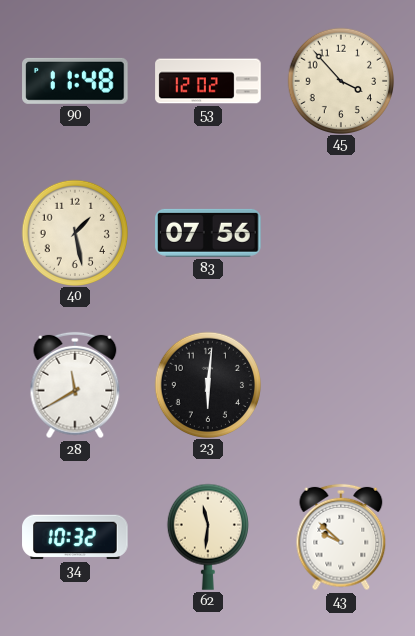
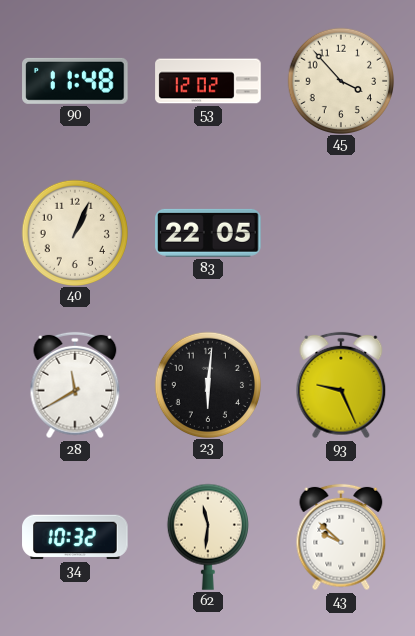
40: 1:28 -> 1:04
83: 07:56 -> 22:05
93: none -> 9:26
